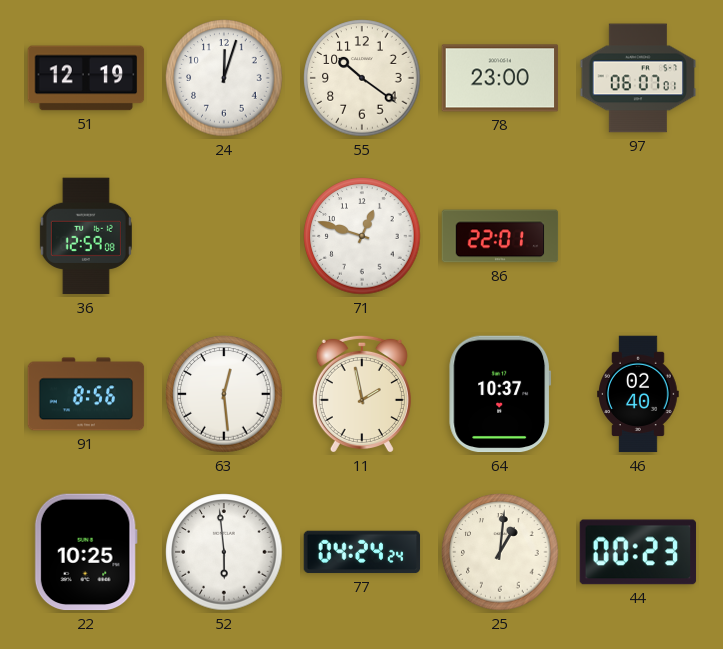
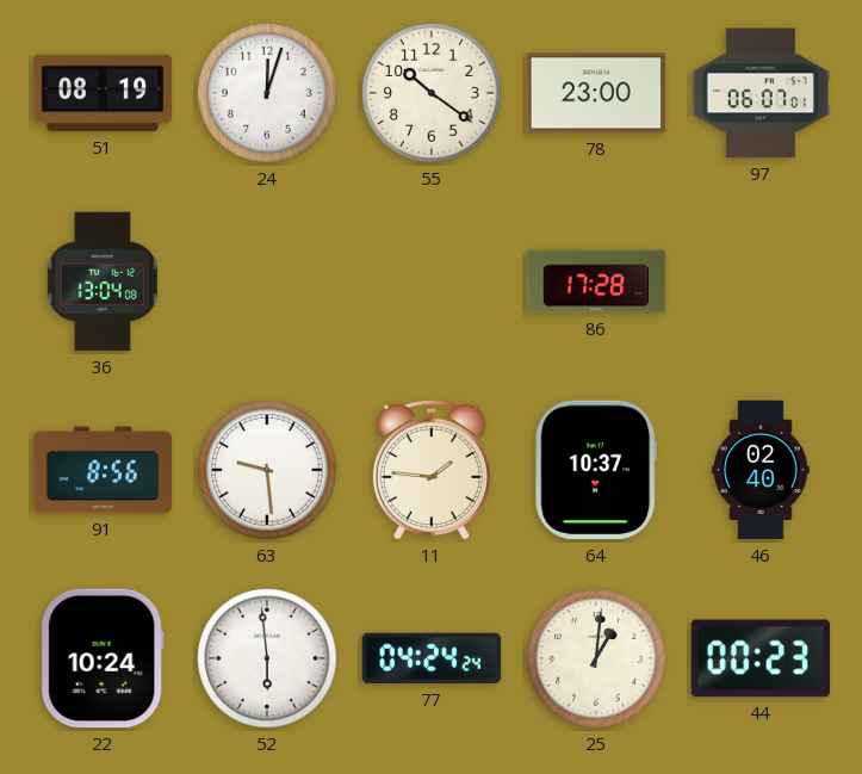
51: 12:19 -> 08:19
36: 12:59 -> 13:04
71: 12:48 -> none
86: 22:01 -> 17:28
63: 12:29 -> 9:29
11: 1:58 -> 1:46
22: 10:25 -> 10:24
